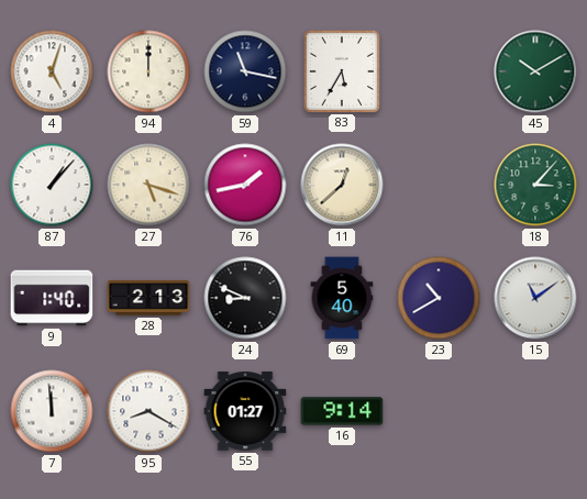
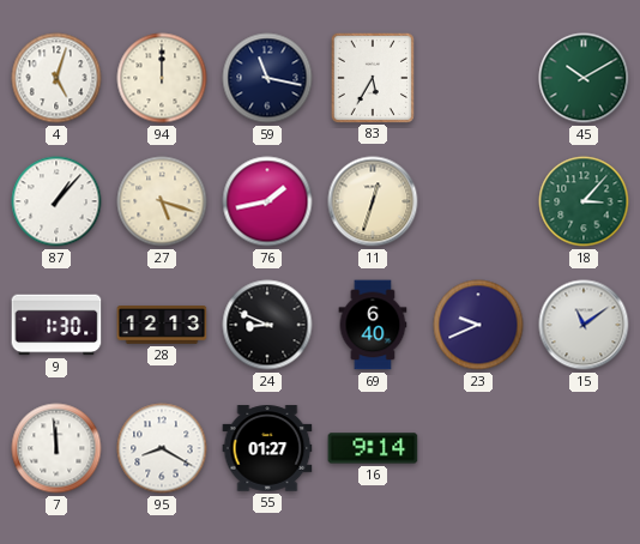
11: 12:38 -> 12:33
9: 1:40 -> 1:30
28: 2:13 -> 12:13
69: 5:40 -> 6:40
23: 10:40 -> 9:41
